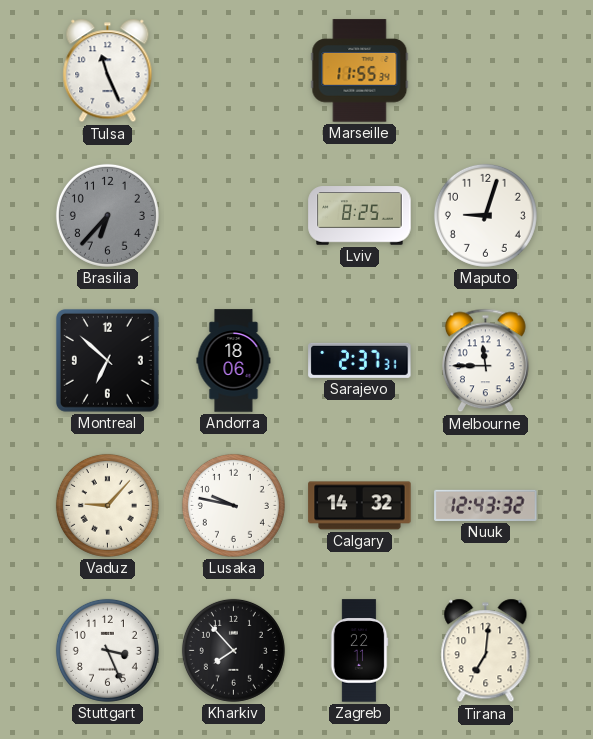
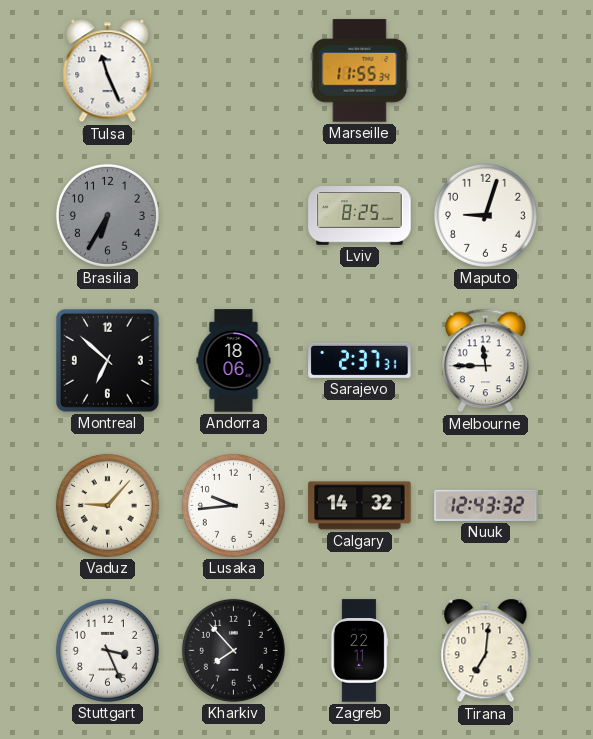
Brasilia: 6:37 -> 6:35
Lusaka: 9:47 -> 9:44
